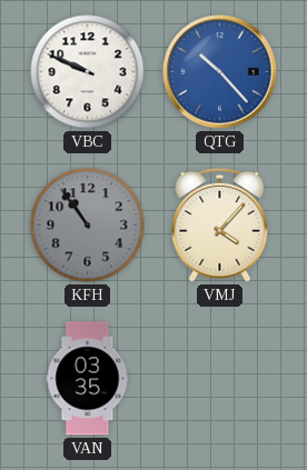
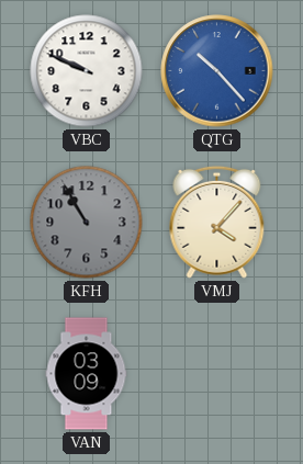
KFH: 10:54 -> 10:55
VAN: 03:35 -> 03:09
